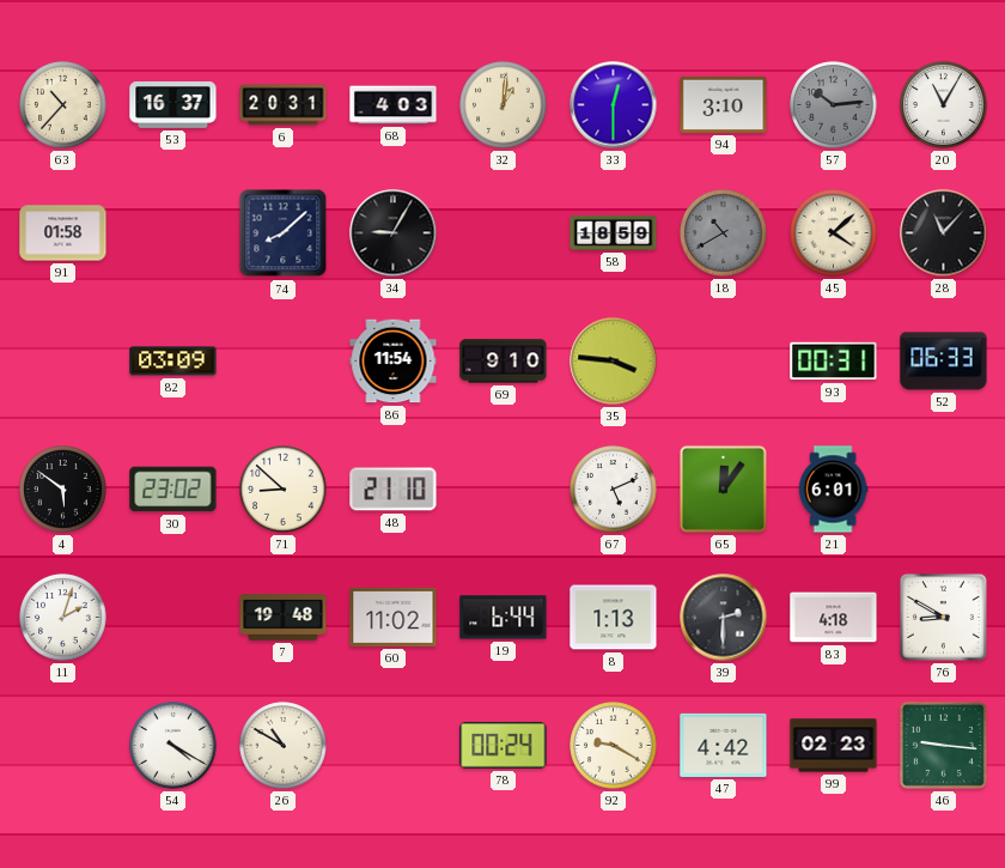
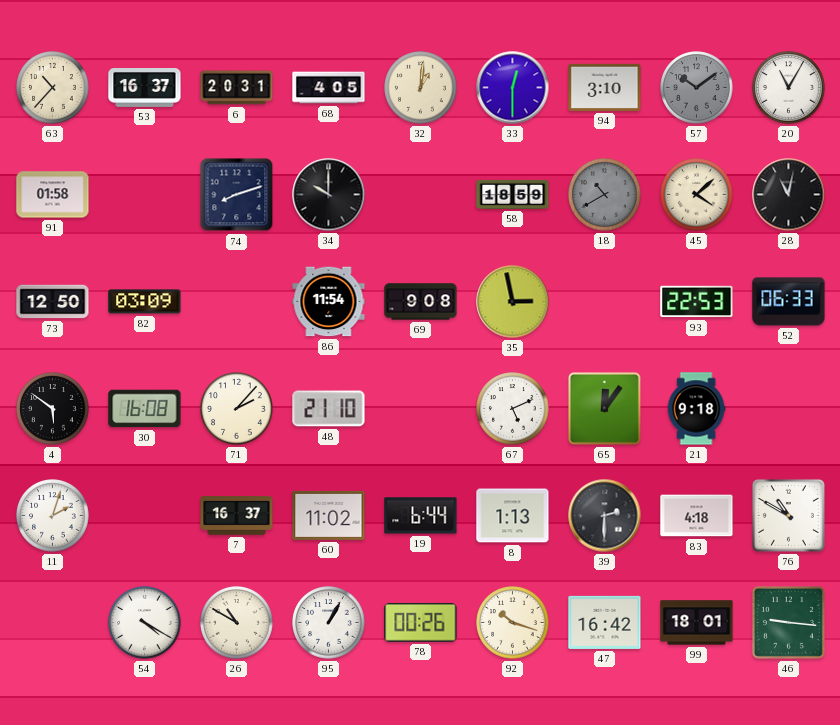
68: 4:03 -> 4:05
57: 10:14 -> 10:09
74: 8:08 -> 8:12
34: 9:05 -> 10:00
28: 11:07 -> 11:02
73: none -> 12:50
69: 9:10 -> 9:08
35: 3:46 -> 2:58
93: 00:31 -> 22:53
30: 23:02 -> 16:08
71: 8:52 -> 2:07
21: 6:01 -> 9:18
7: 19:48 -> 16:37
76: 8:50 -> 10:50
95: none -> 1:05
78: 00:24 -> 00:26
92: 9:20 -> 10:18
47: 4:42 -> 16:42
99: 02:23 -> 18:01
